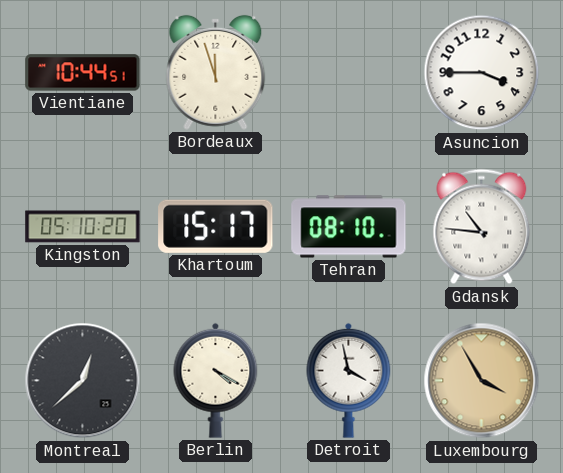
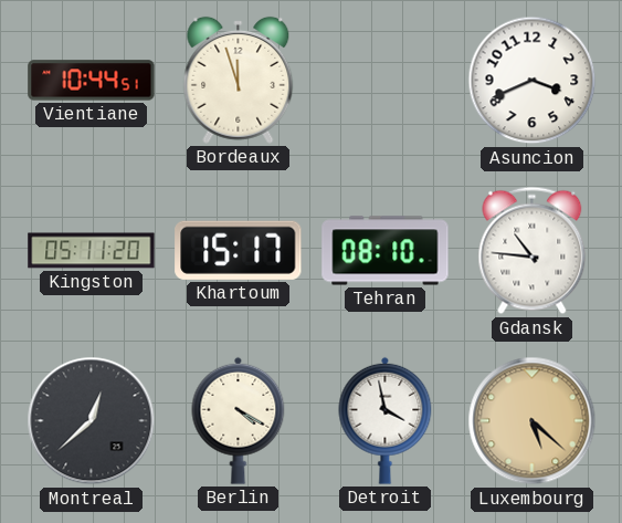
Asuncion: 3:45 -> 3:41
Kingston: 05:10 -> 05:11
Luxembourg: 3:55 -> 5:22
